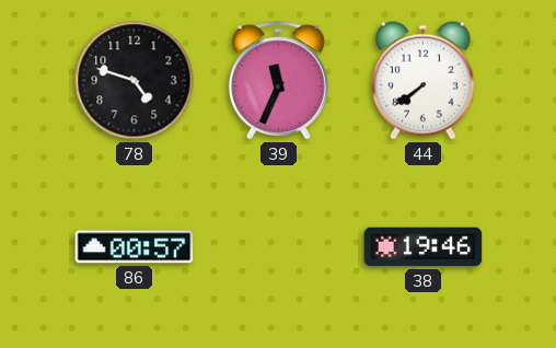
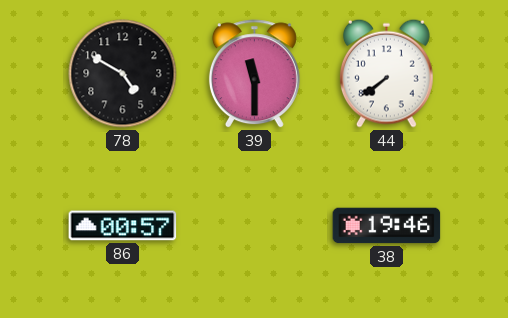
78: 4:48 -> 4:50
39: 11:34 -> 11:30
